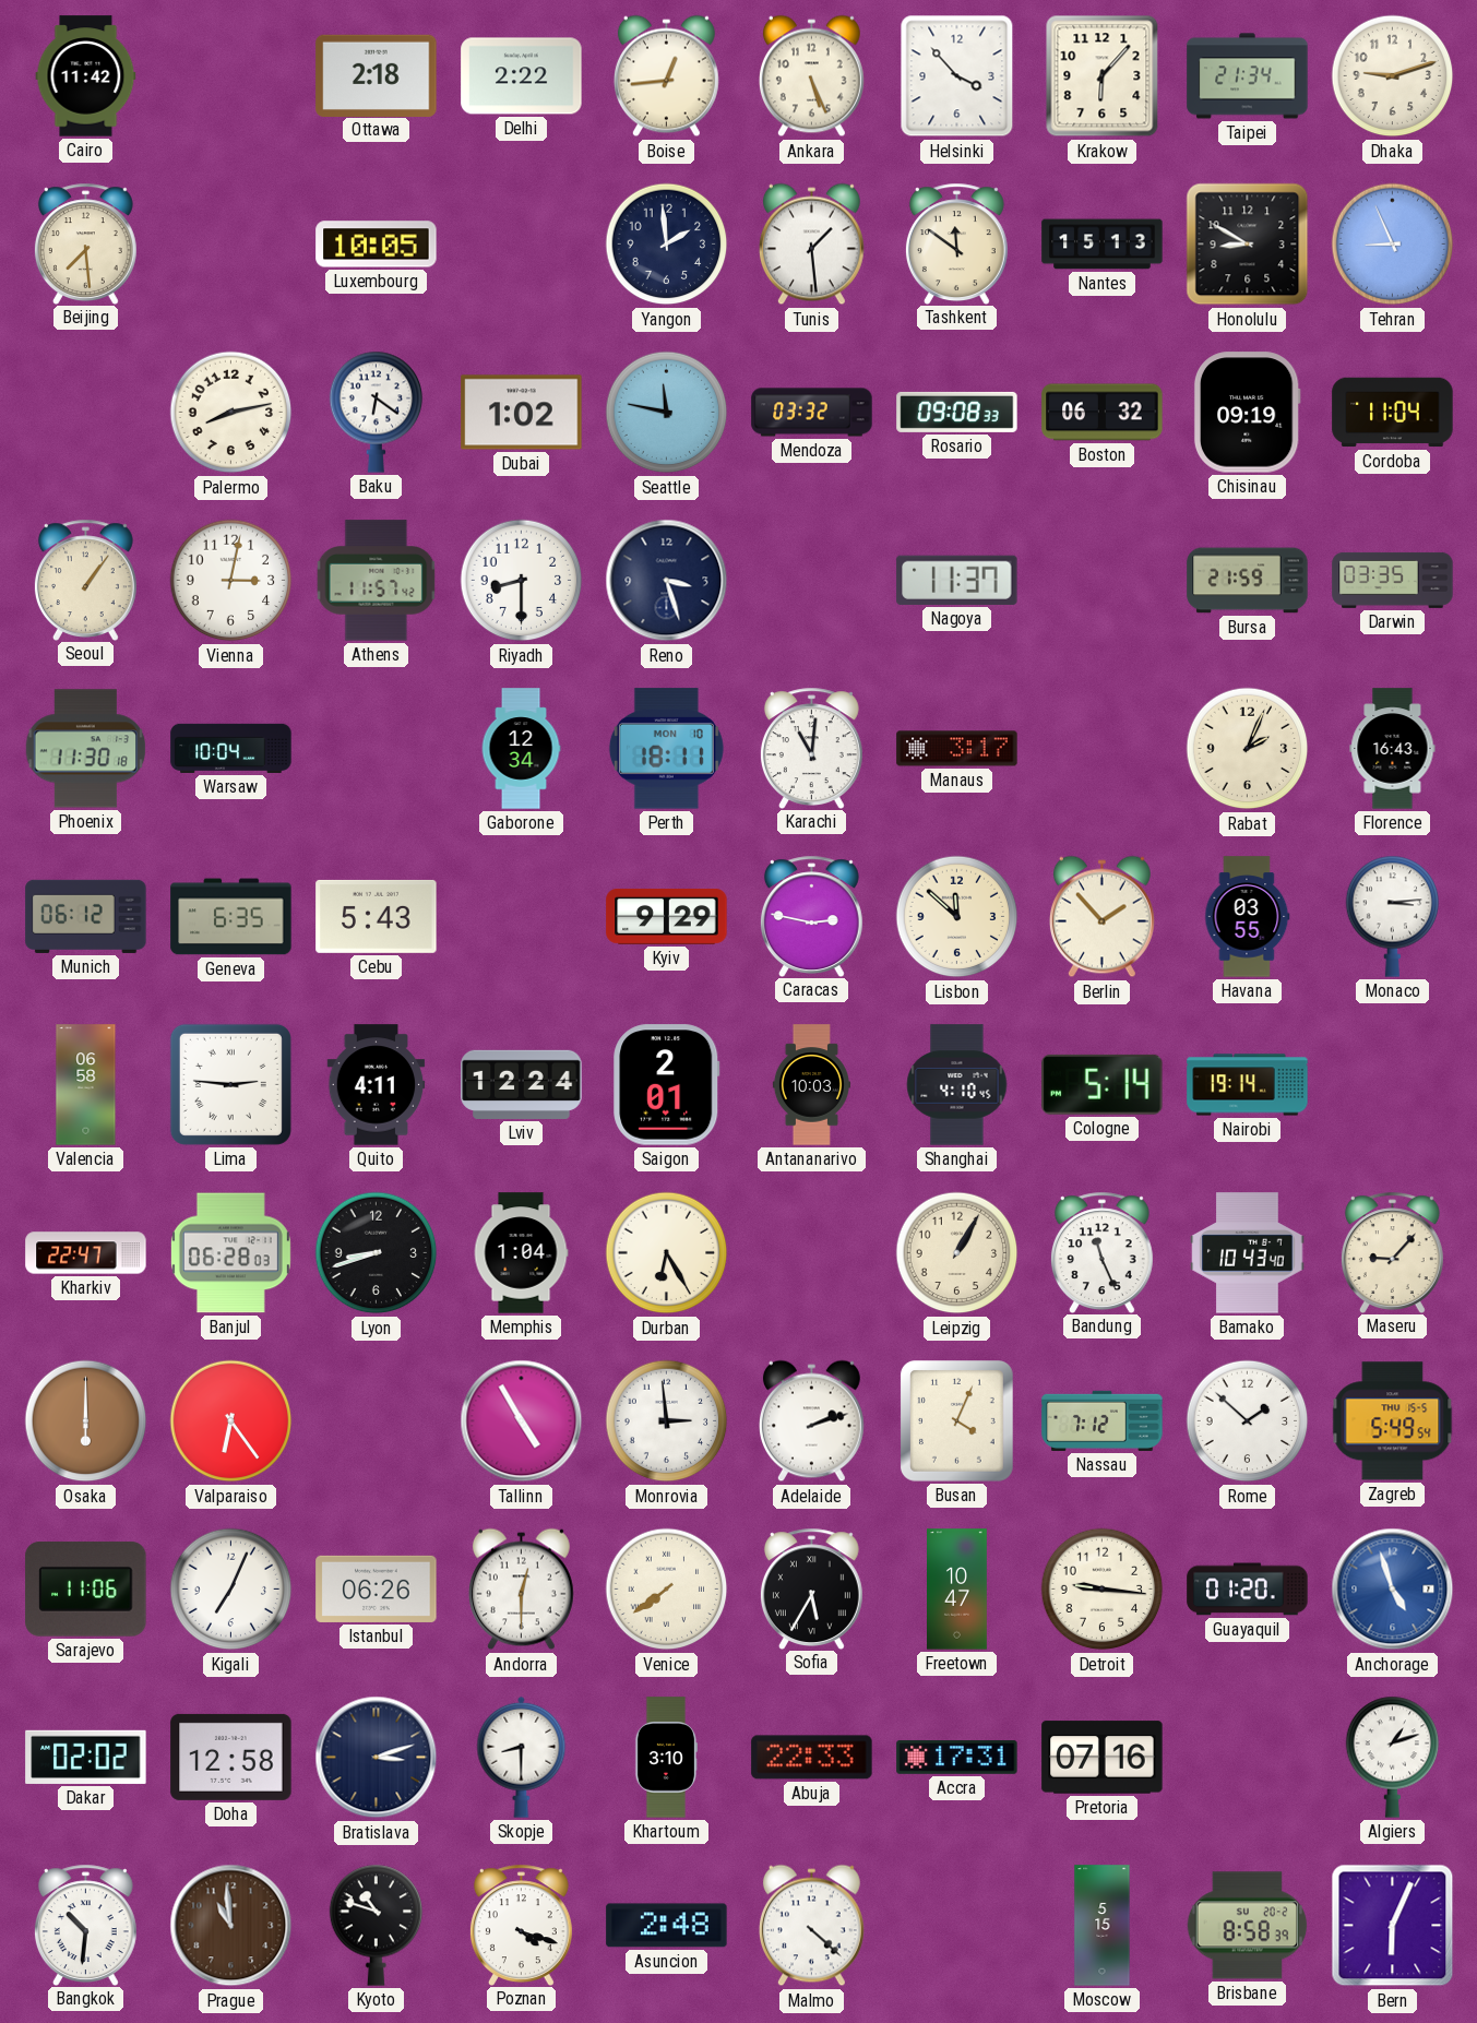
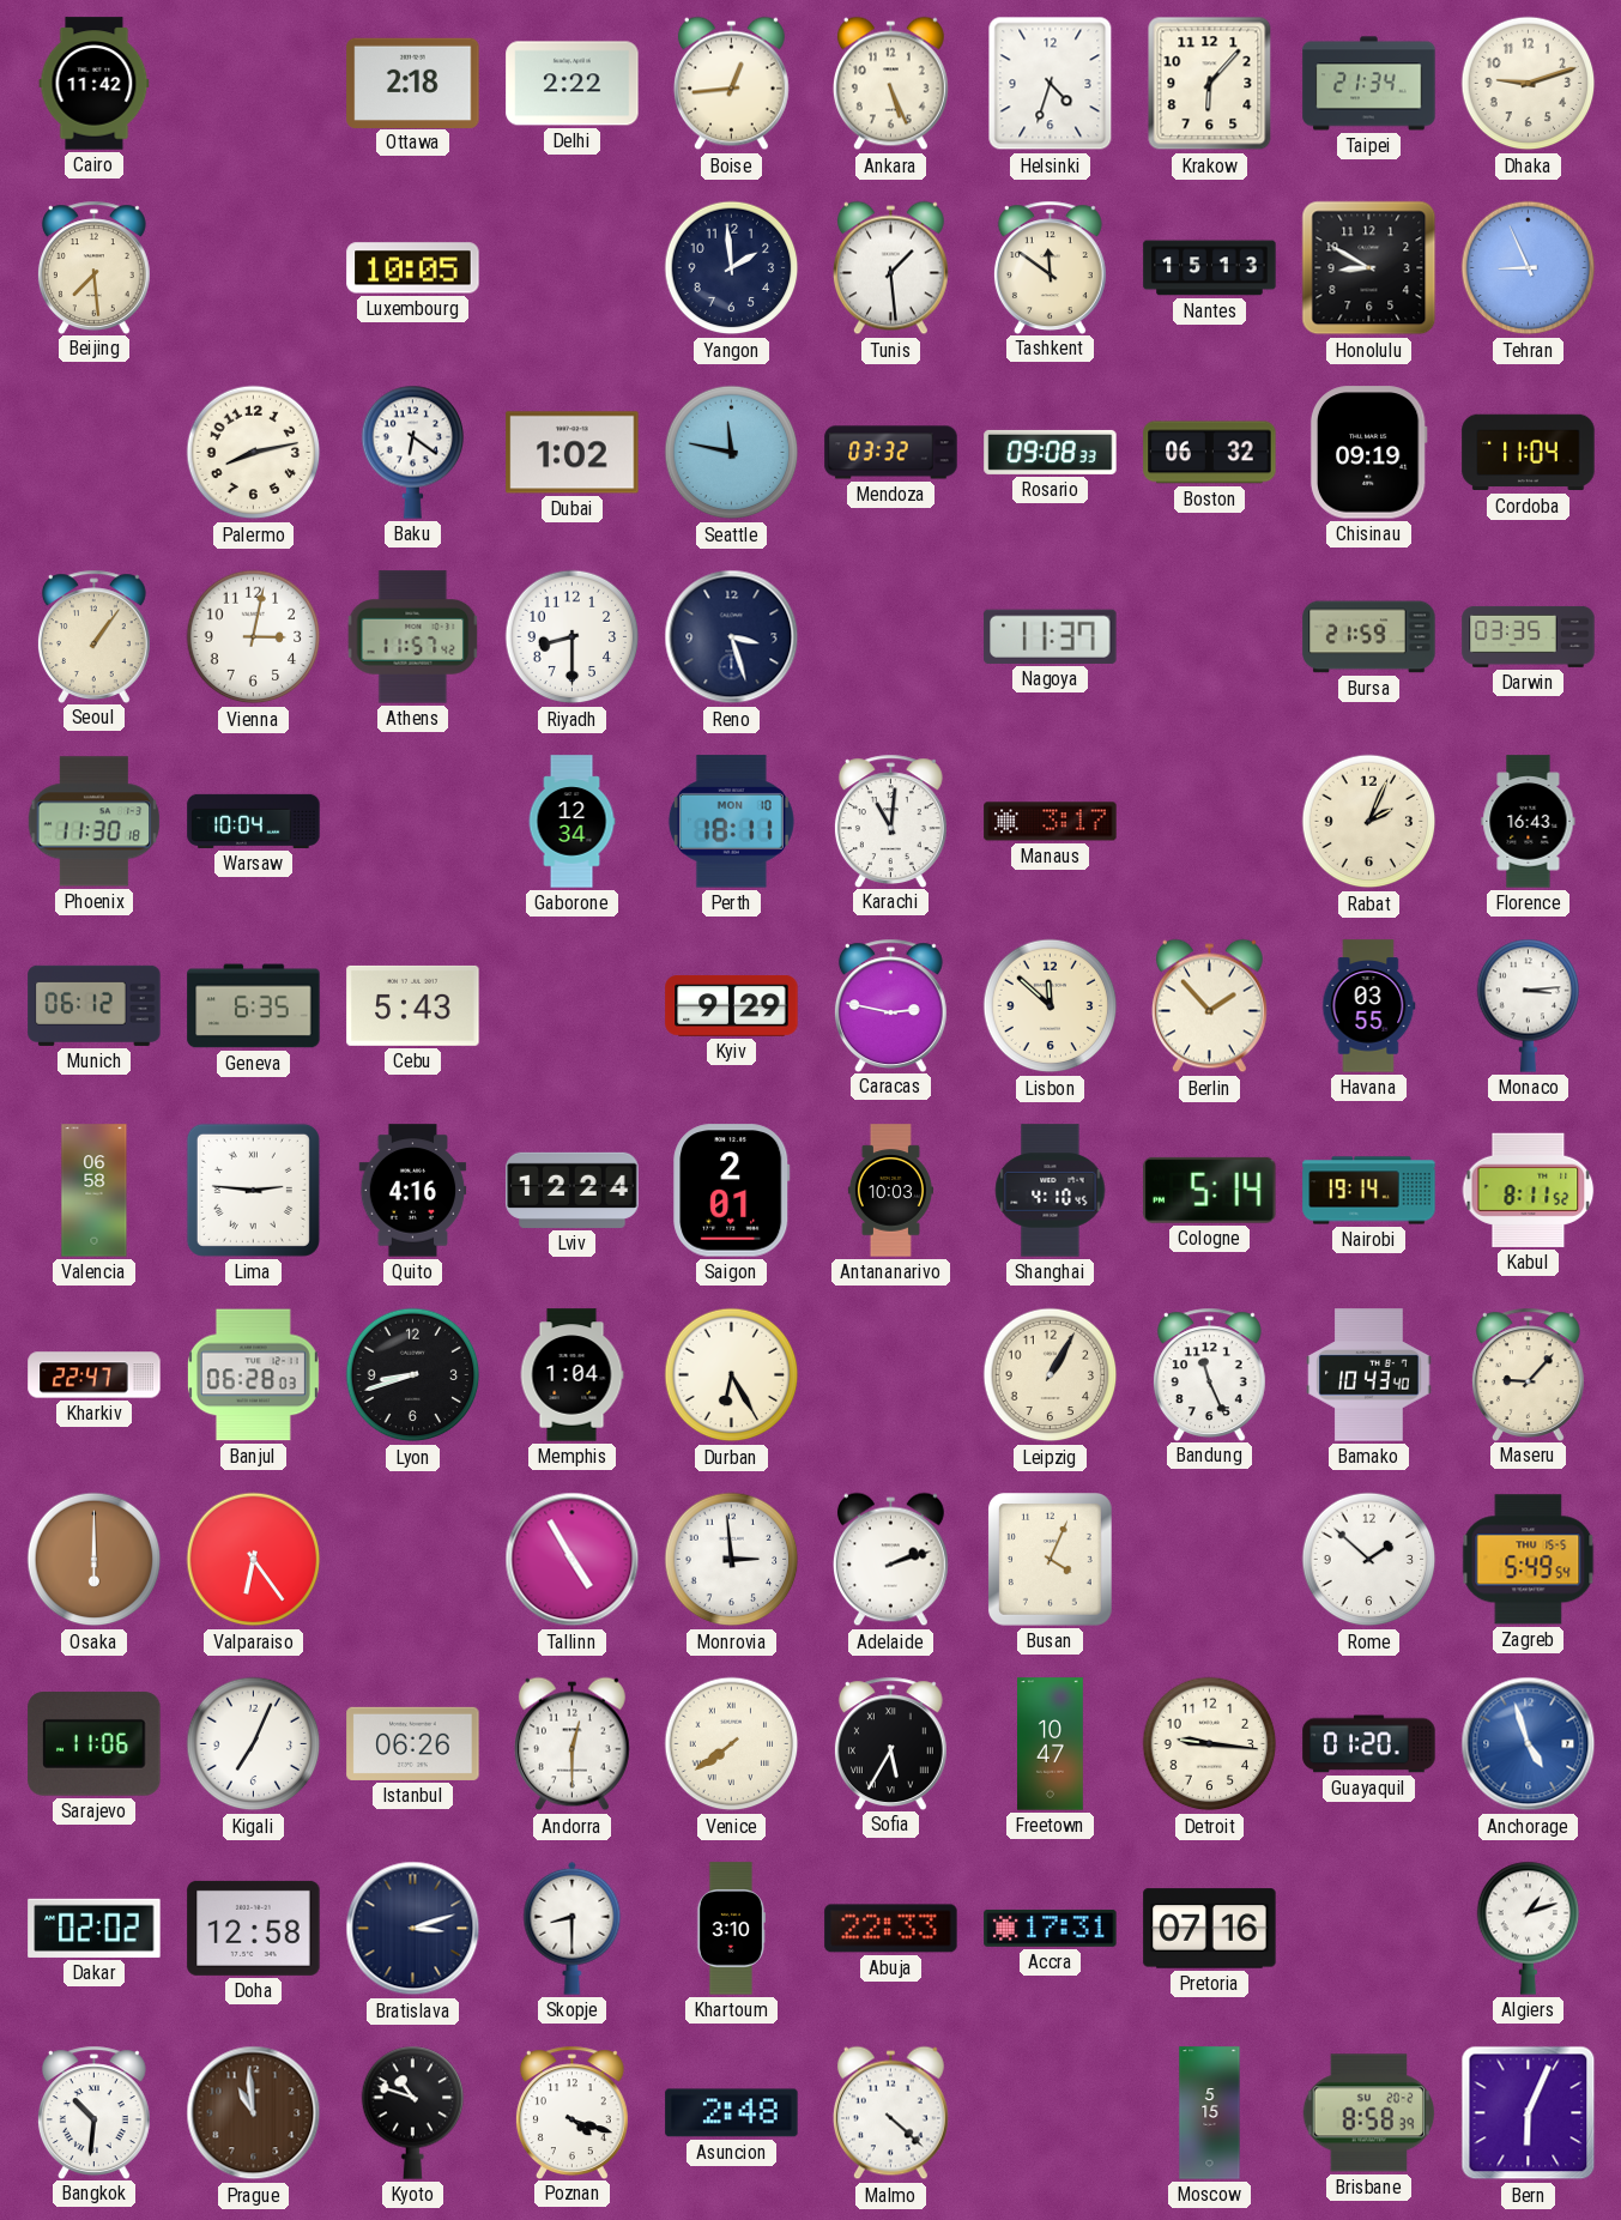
Helsinki: 3:53 -> 4:33
Quito: 4:11 -> 4:16
Kabul: none -> 8:11
Nassau: 7:12 -> none
